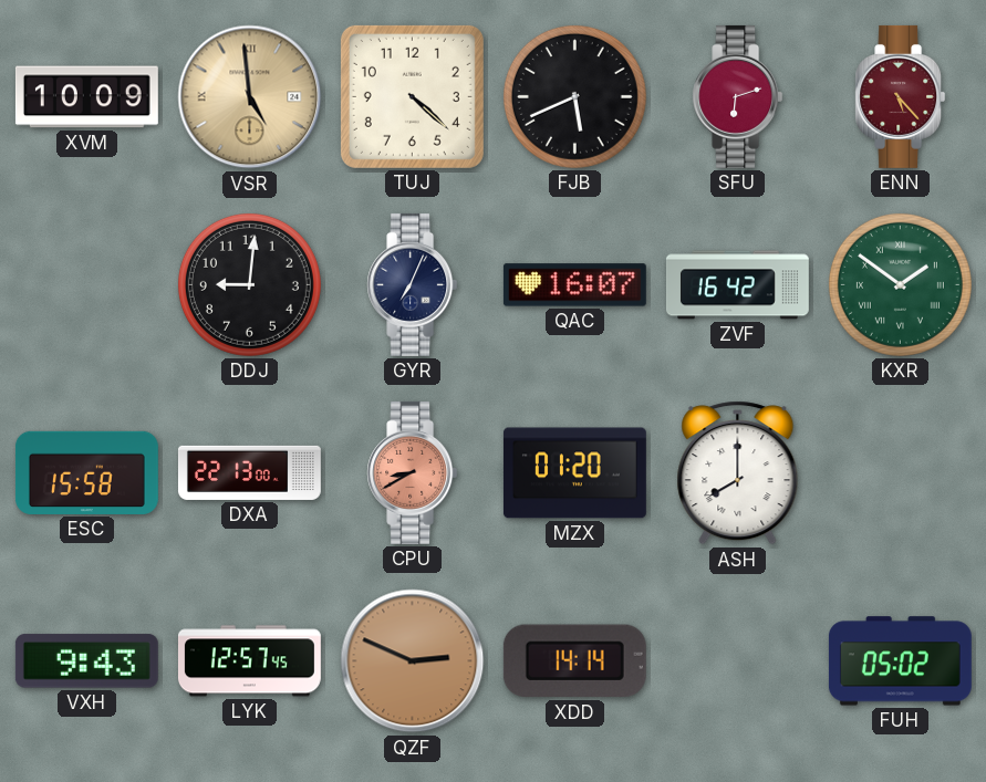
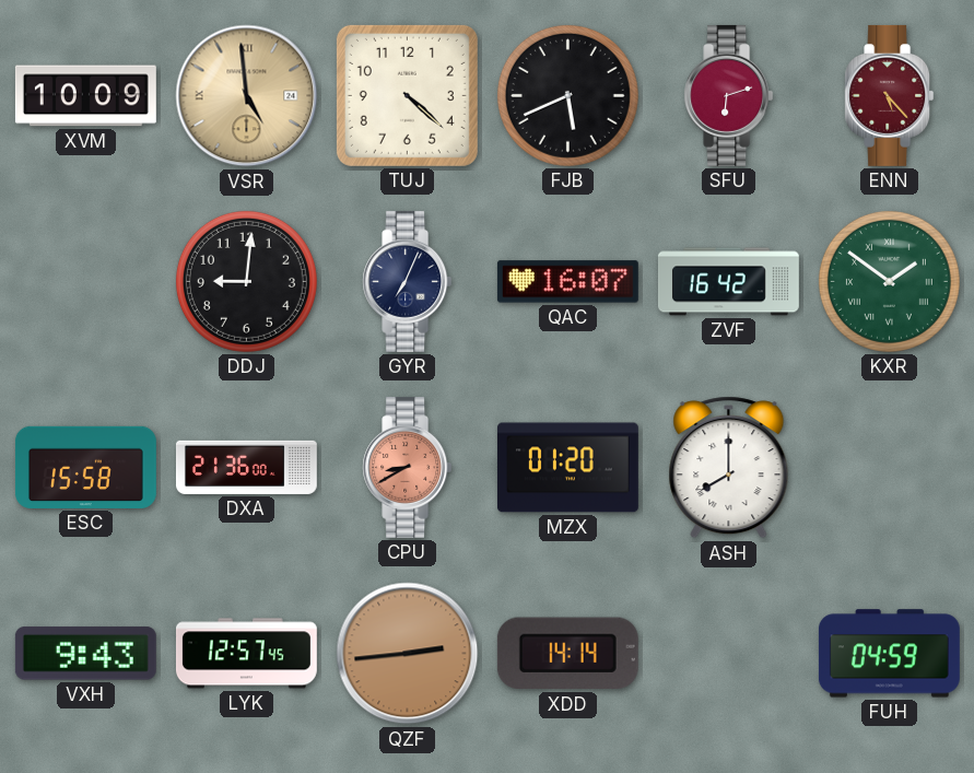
DXA: 22:13 -> 21:36
QZF: 2:49 -> 2:44
FUH: 05:02 -> 04:59
